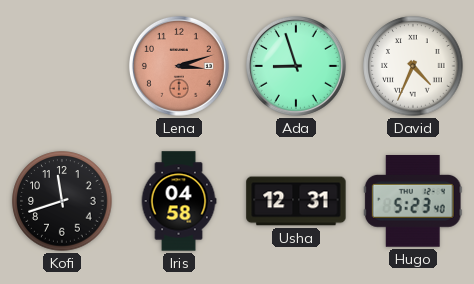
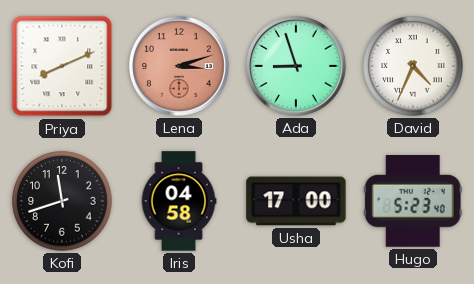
Priya: none -> 8:11
Usha: 12:31 -> 17:00
